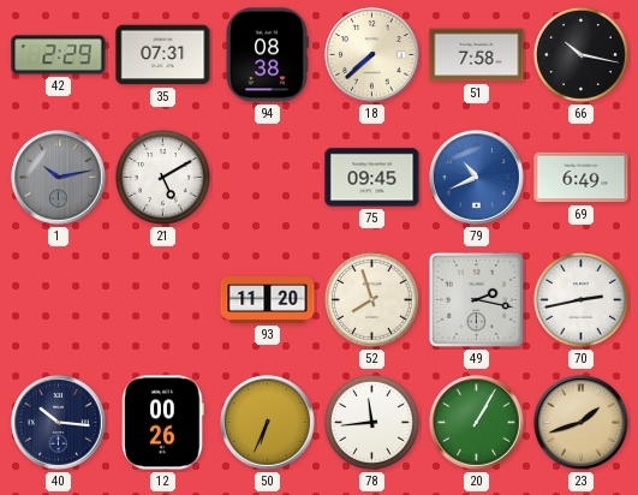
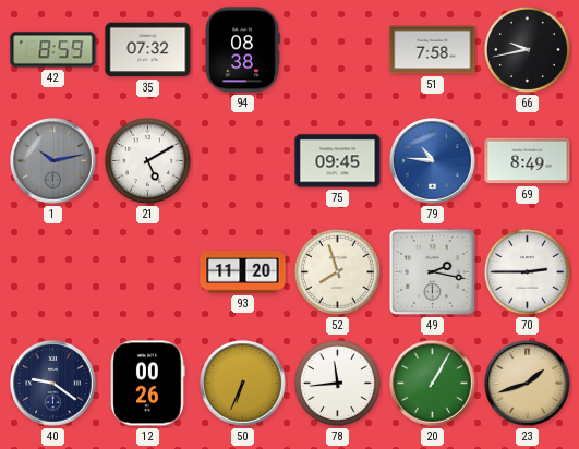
42: 2:29 -> 8:59
35: 07:31 -> 07:32
18: 7:38 -> none
66: 10:17 -> 9:43
79: 10:41 -> 10:46
69: 6:49 -> 8:49
70: 2:43 -> 2:45
40: 10:16 -> 9:21
